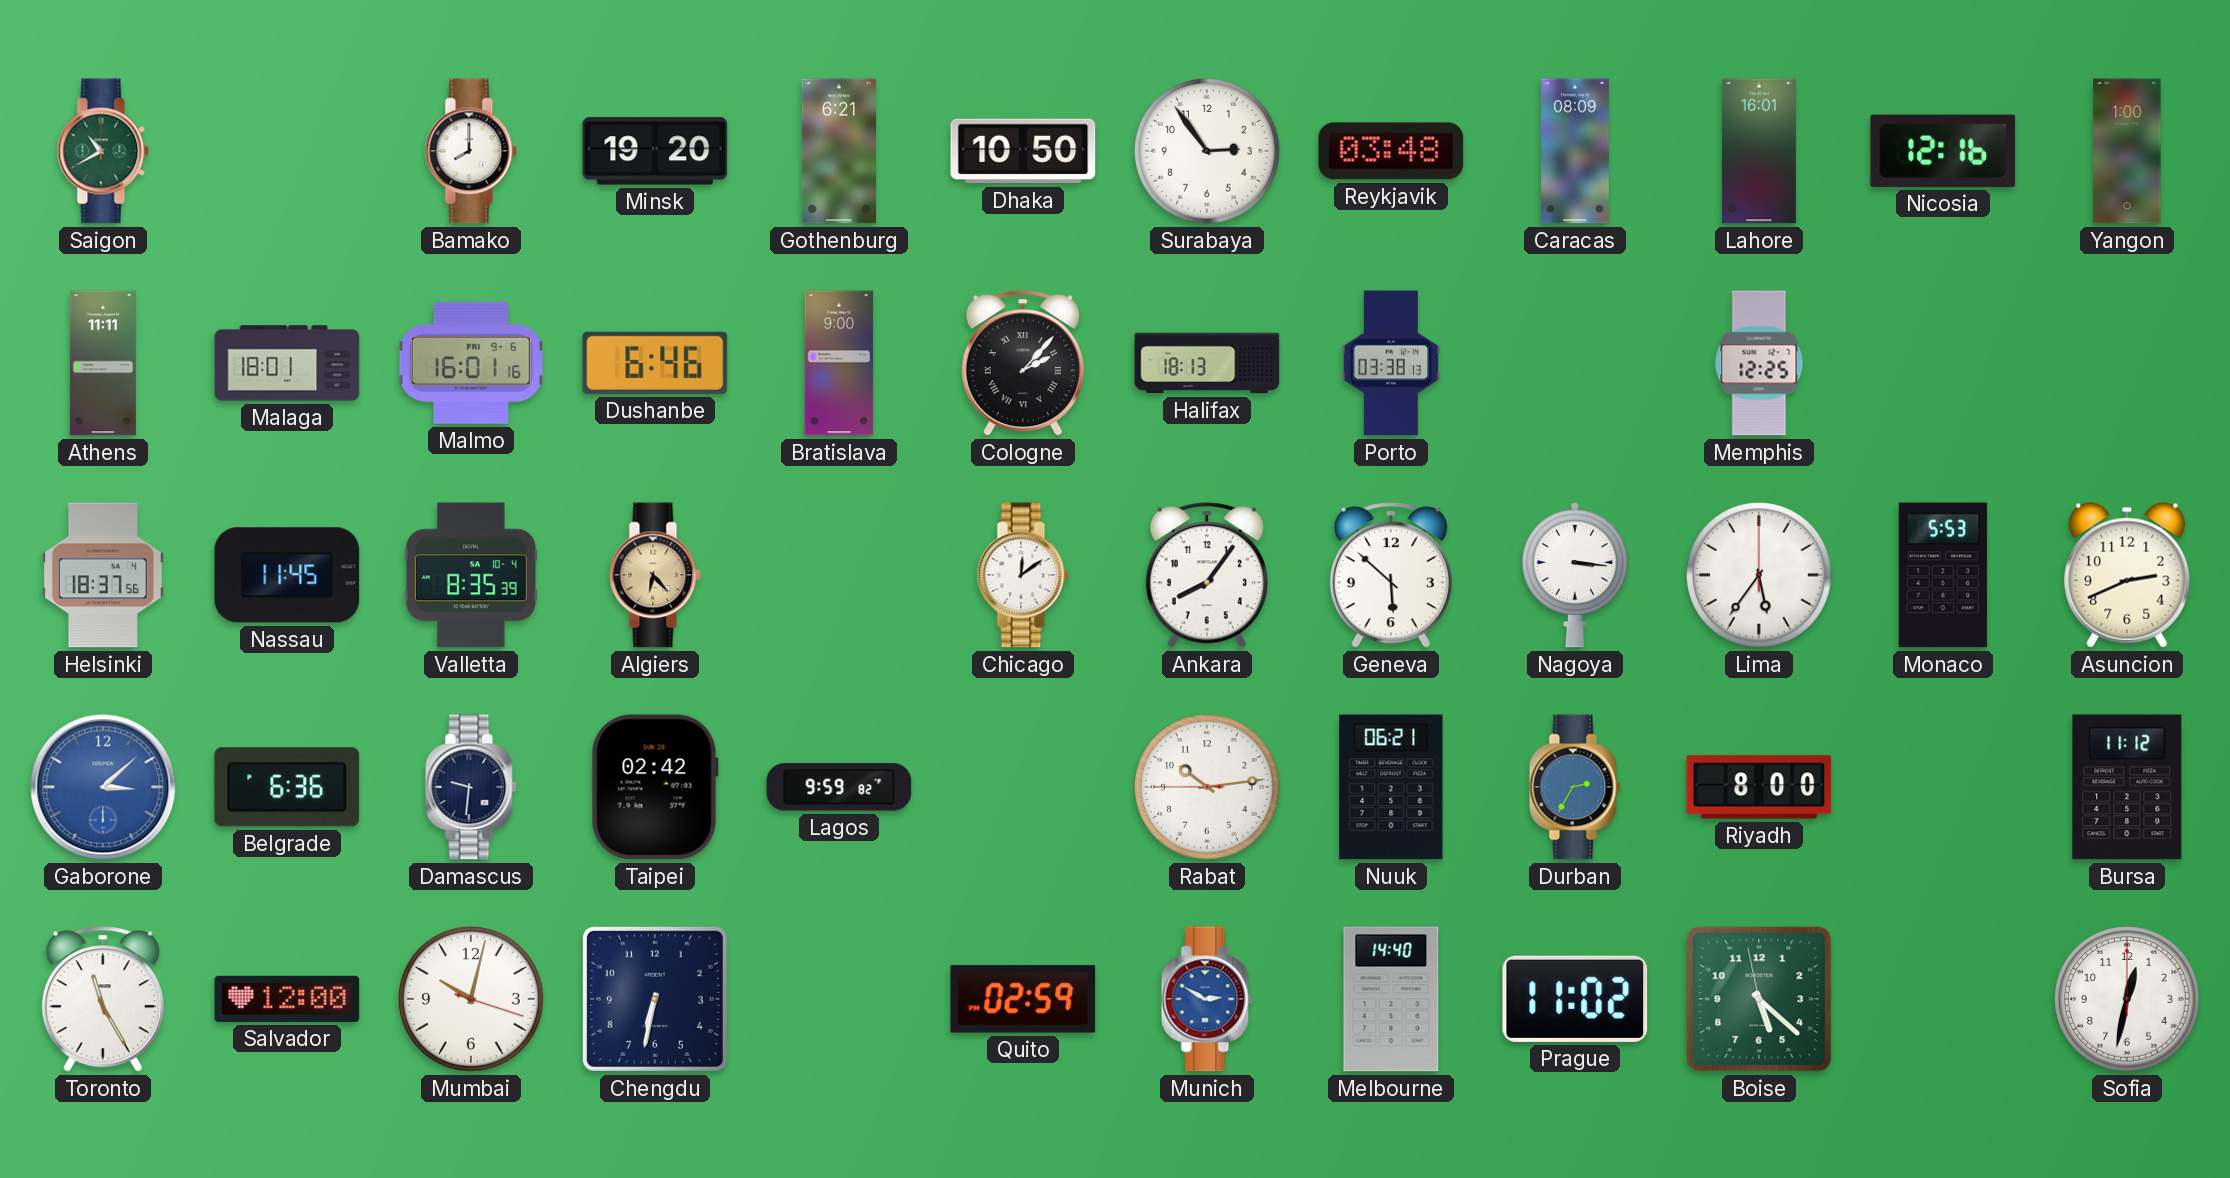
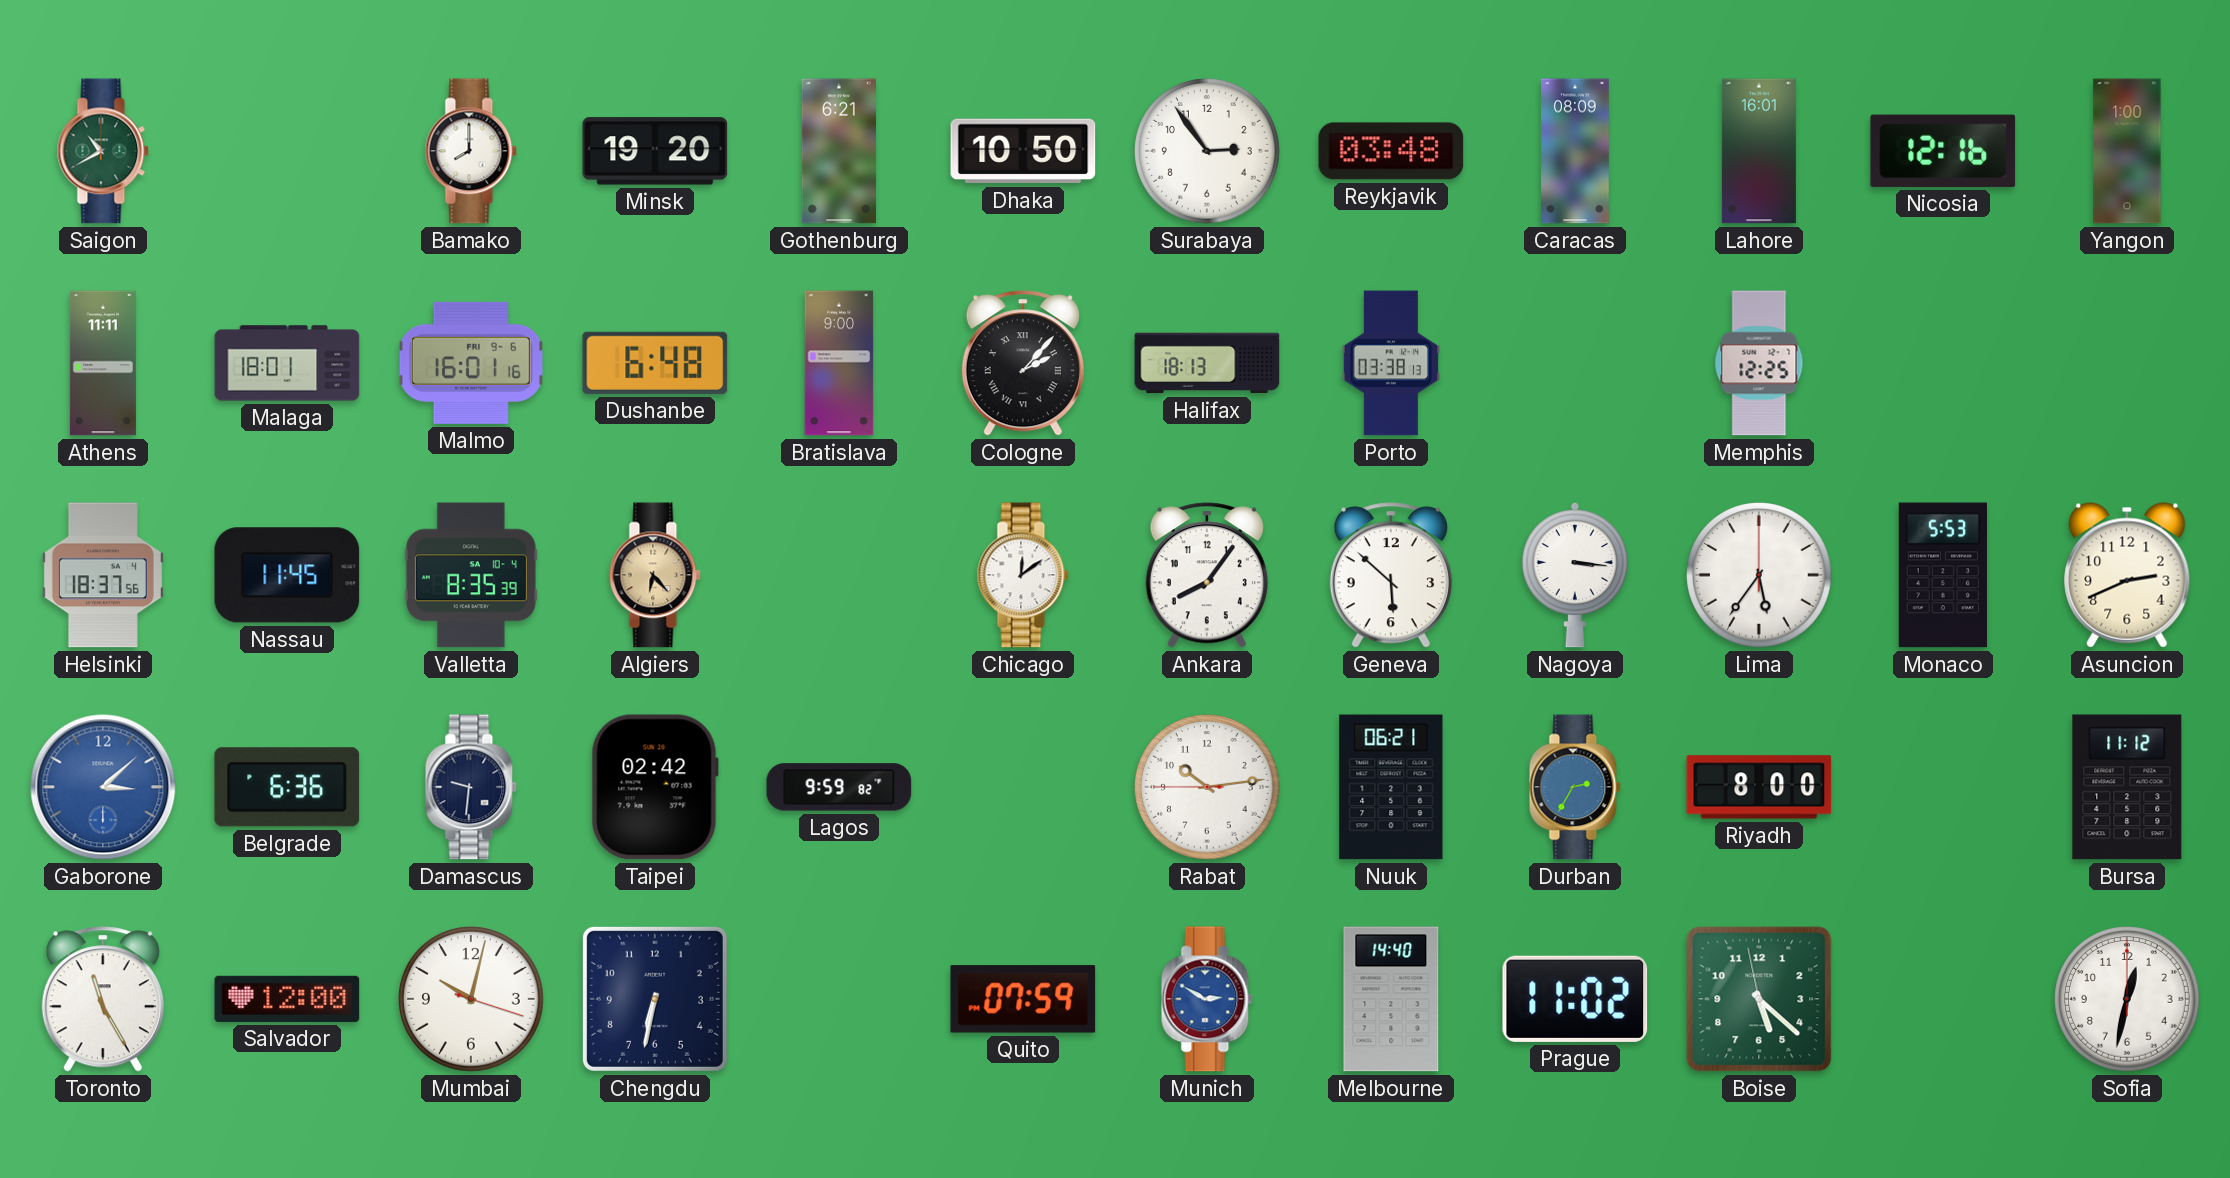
Dushanbe: 6:46 -> 6:48
Quito: 02:59 -> 07:59
